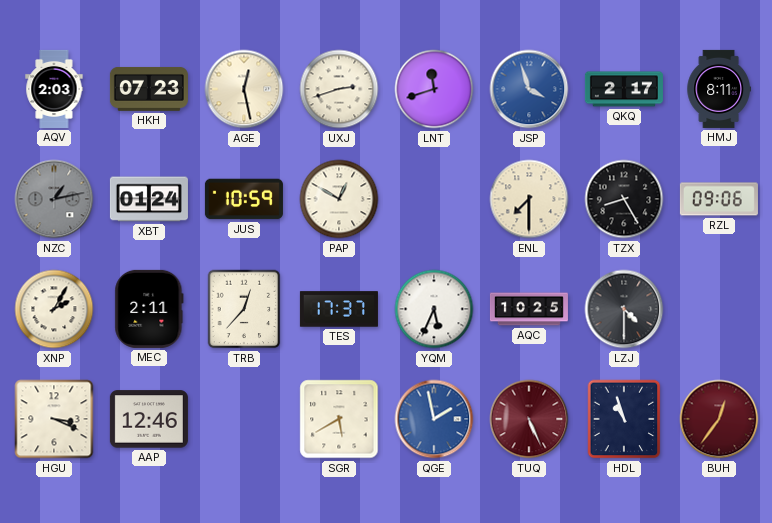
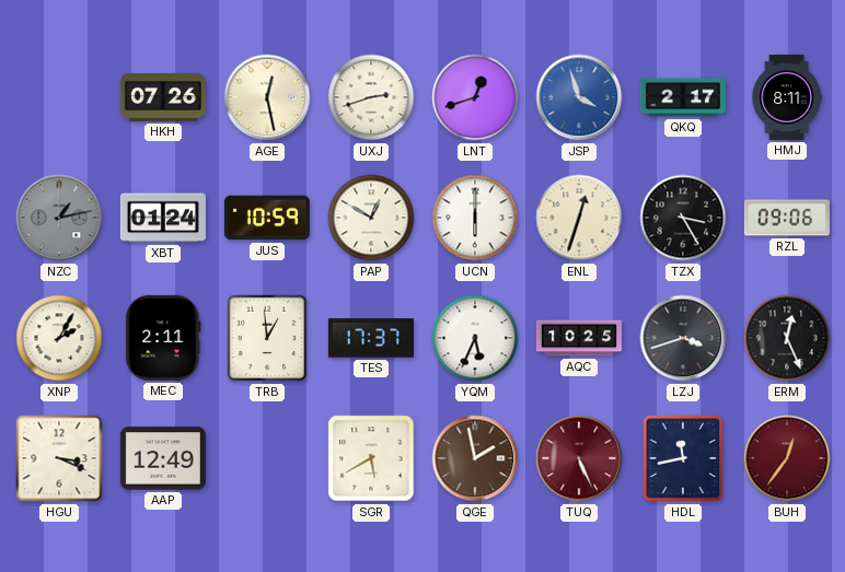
AQV: 2:03 -> none
HKH: 07:23 -> 07:26
LNT: 11:42 -> 12:42
UCN: none -> 6:00
ENL: 7:30 -> 12:33
TZX: 8:25 -> 3:25
TRB: 12:37 -> 12:59
LZJ: 4:30 -> 3:42
ERM: none -> 12:26
AAP: 12:46 -> 12:49
QGE dial: blue -> brown
HDL: 10:57 -> 11:43
